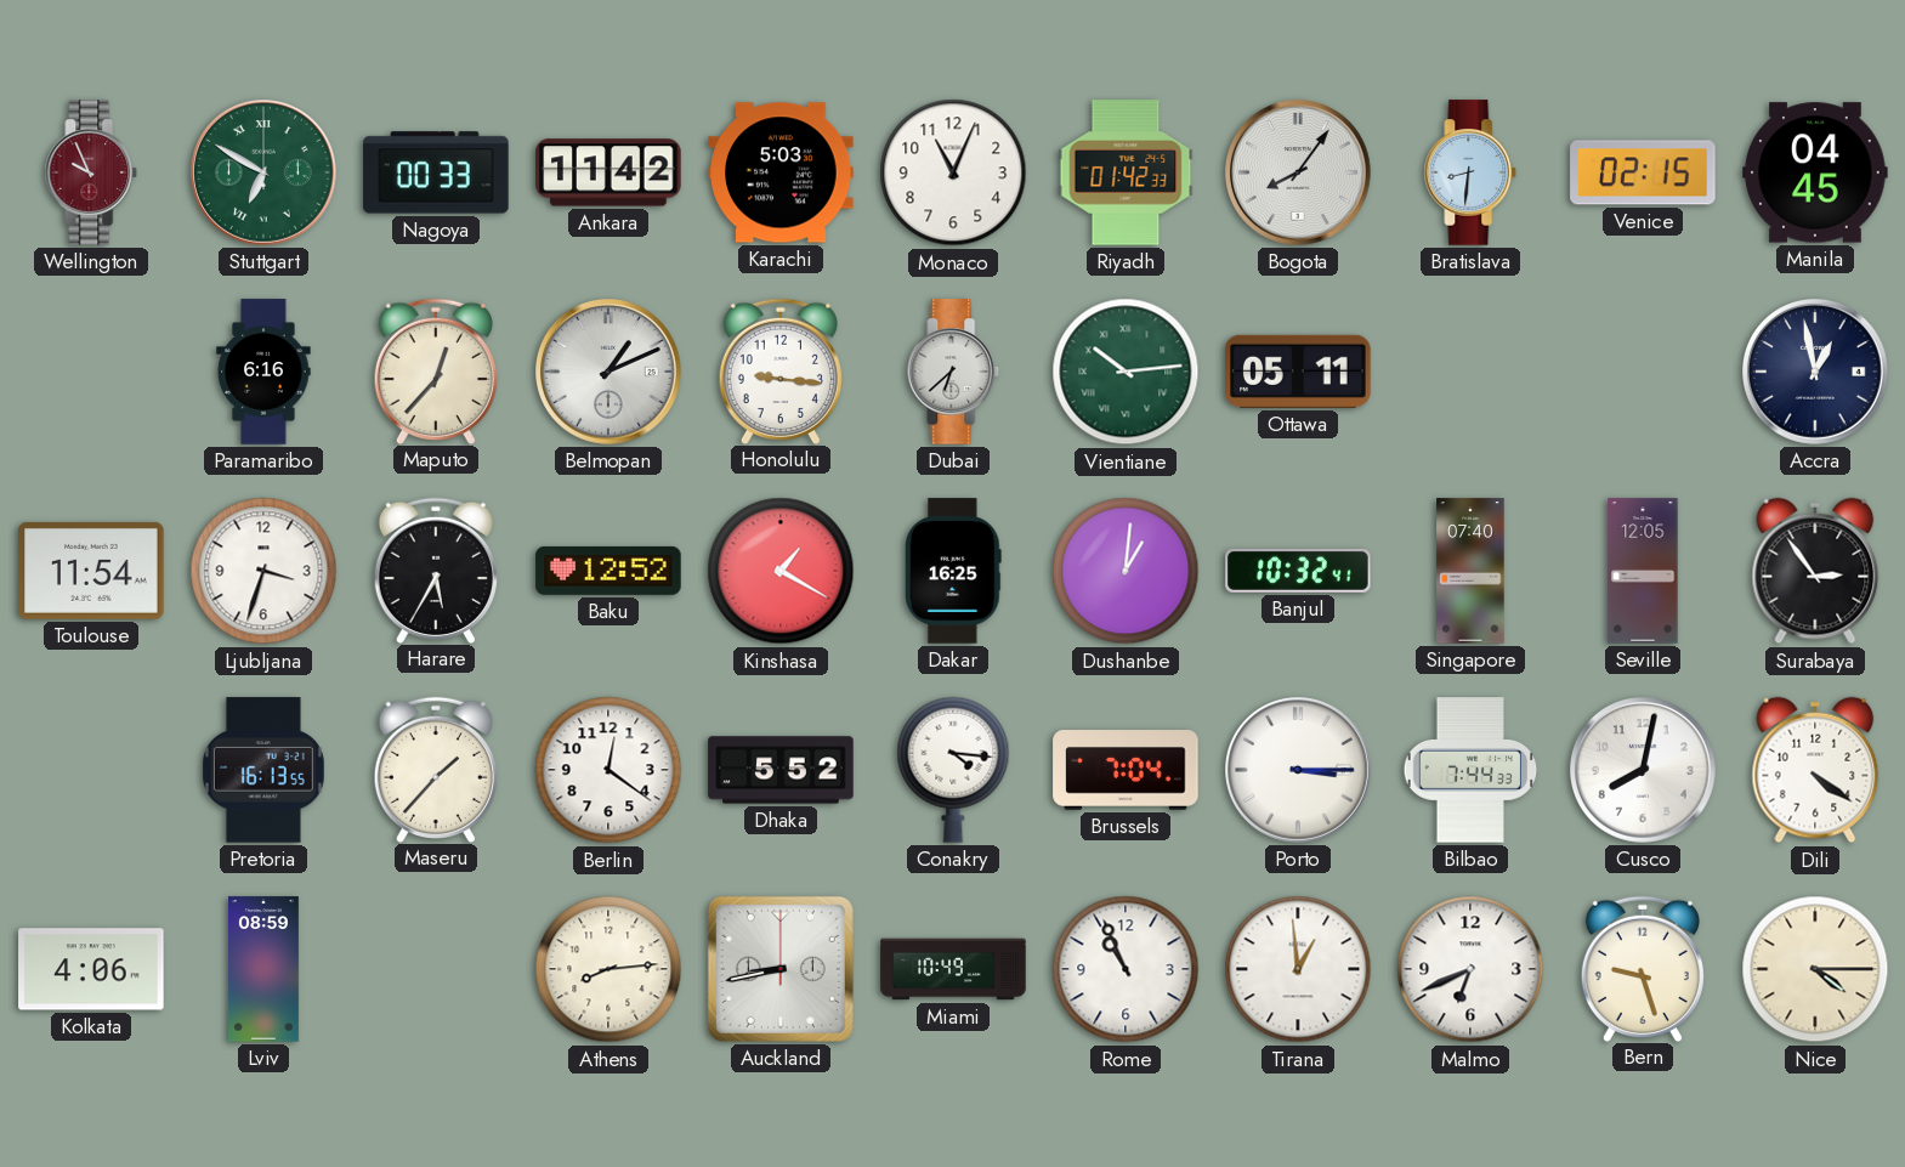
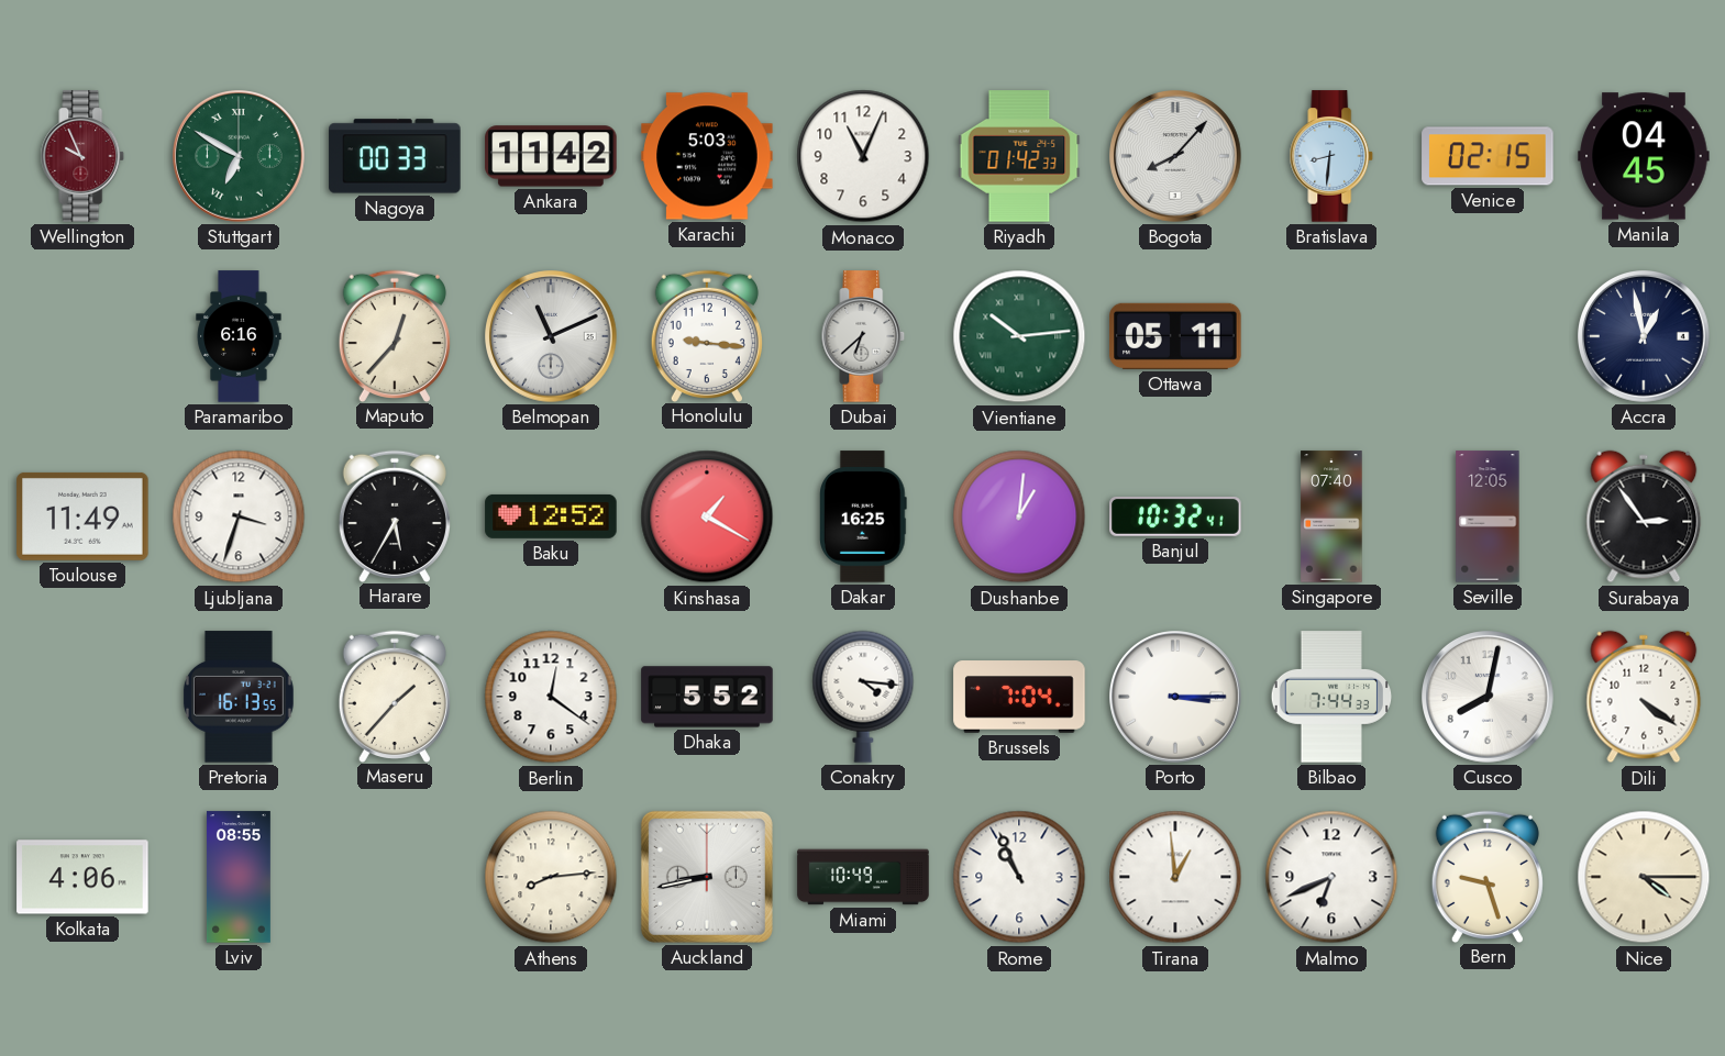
Bogota: 8:06 -> 8:07
Belmopan: 1:11 -> 11:11
Toulouse: 11:54 -> 11:49
Lviv: 08:59 -> 08:55
